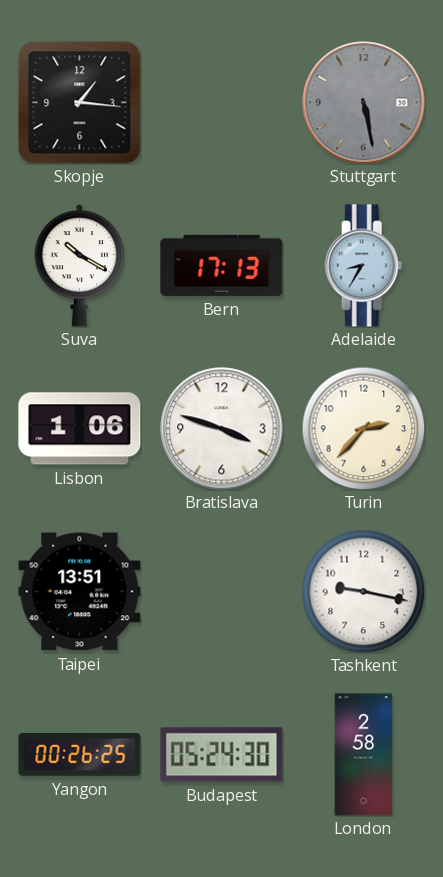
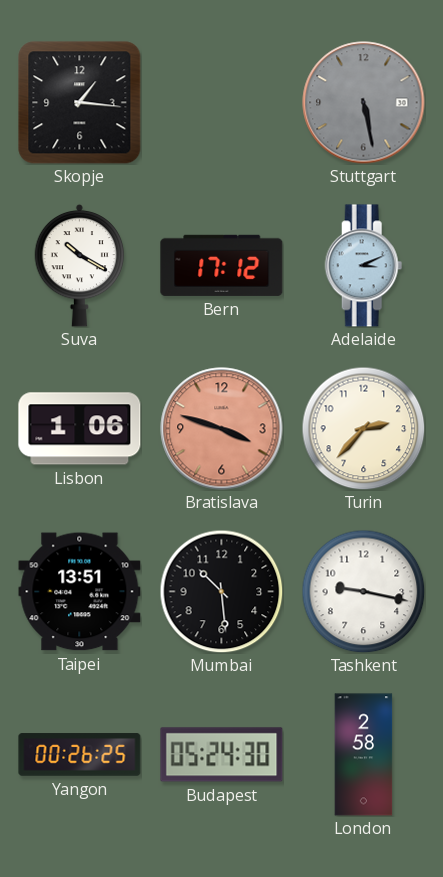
Bern: 17:13 -> 17:12
Adelaide: 8:35 -> 3:11
Bratislava dial: white -> salmon
Mumbai: none -> 10:29
